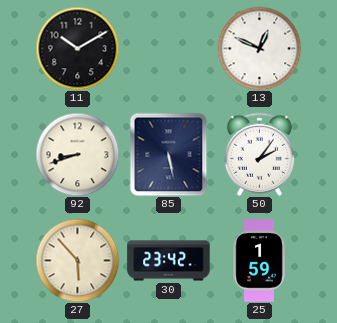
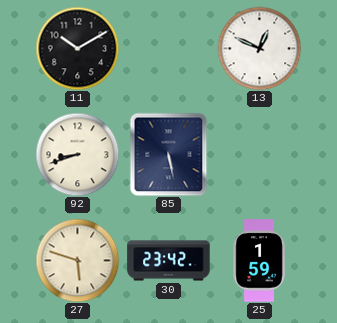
50: 2:06 -> none
27: 5:53 -> 5:48
